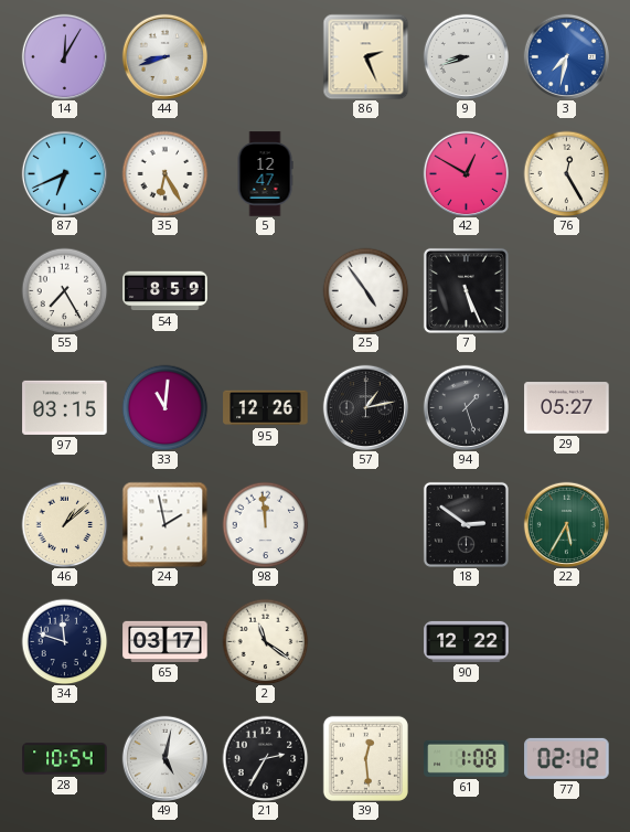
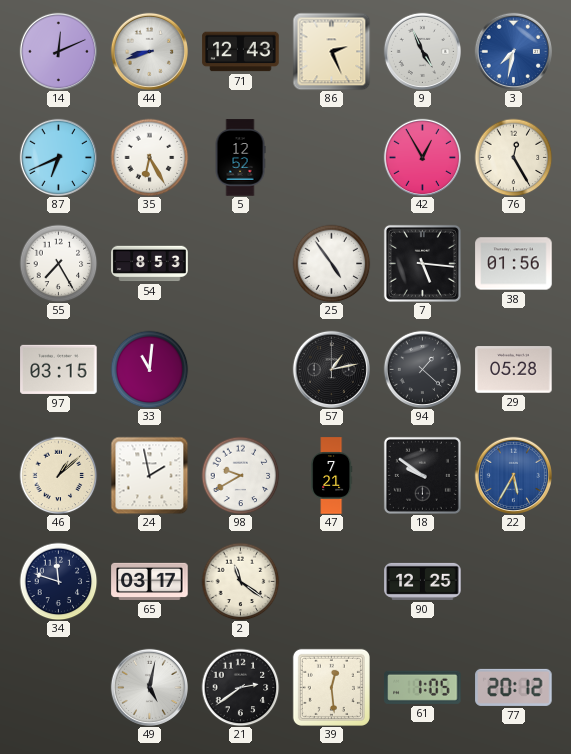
14: 12:05 -> 12:11
71: none -> 12:43
9: 8:42 -> 4:56
5: 12:47 -> 12:52
42: 12:50 -> 12:55
54: 8:59 -> 8:53
7: 5:26 -> 5:16
38: none -> 01:56
95: 12:26 -> none
94: 1:27 -> 1:22
29: 05:27 -> 05:28
98: 11:59 -> 9:40
47: none -> 7:21
18: 2:51 -> 9:51
22 dial: green -> blue
90: 12:22 -> 12:25
28: 10:54 -> none
21: 2:35 -> 2:39
61: 1:08 -> 1:05
77: 02:12 -> 20:12
